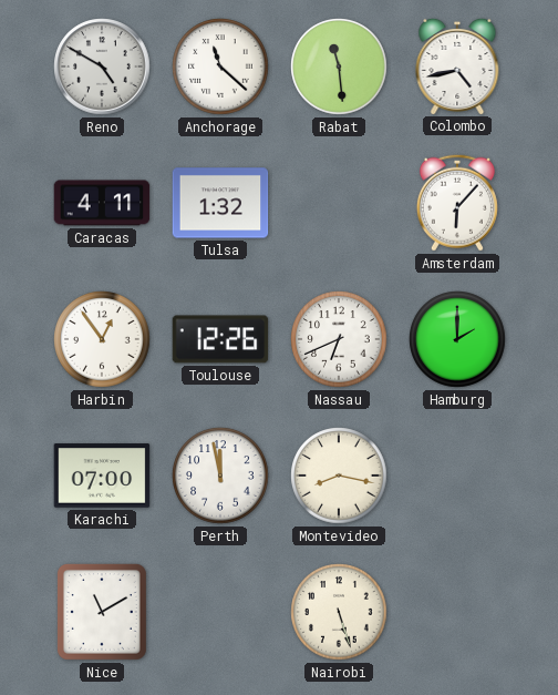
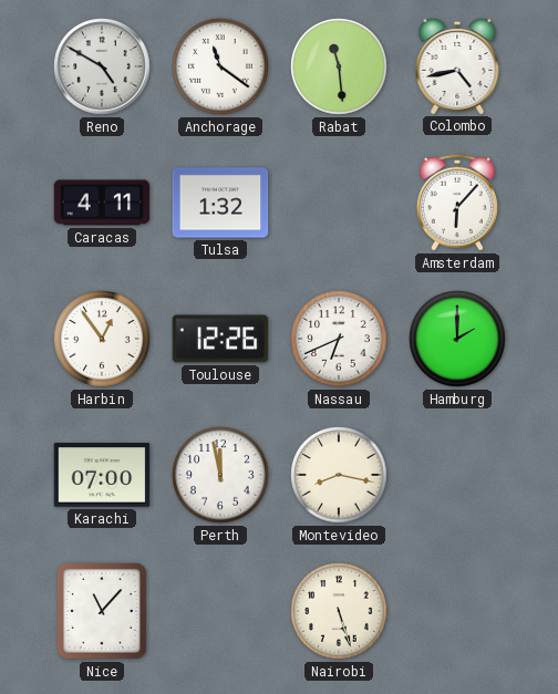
Anchorage: 11:22 -> 11:21
Nice: 11:10 -> 11:07
